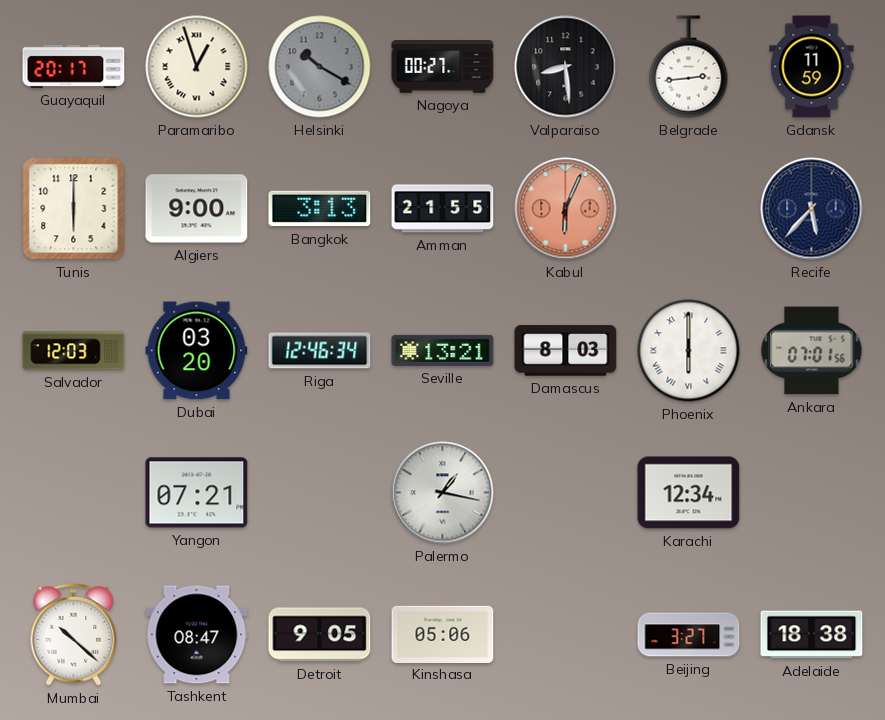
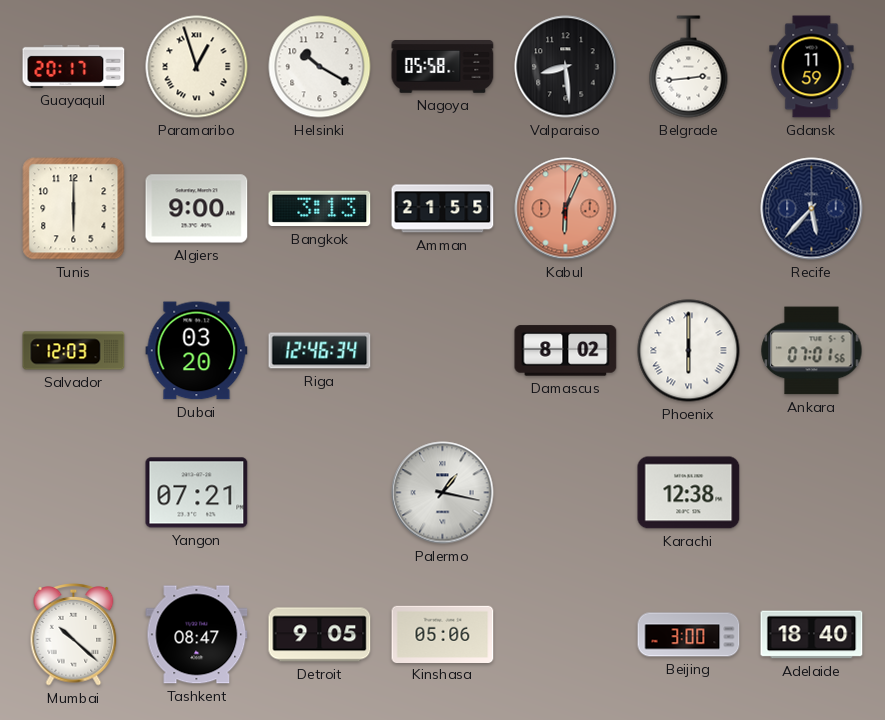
Helsinki dial: grey -> white
Nagoya: 00:27 -> 05:58
Seville: 13:21 -> none
Damascus: 8:03 -> 8:02
Karachi: 12:34 -> 12:38
Beijing: 3:27 -> 3:00
Adelaide: 18:38 -> 18:40
